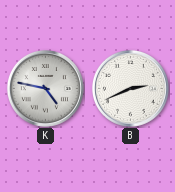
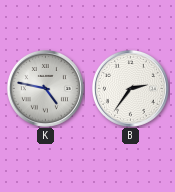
B: 2:41 -> 2:36
